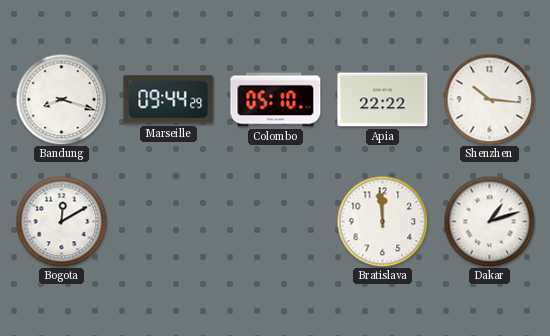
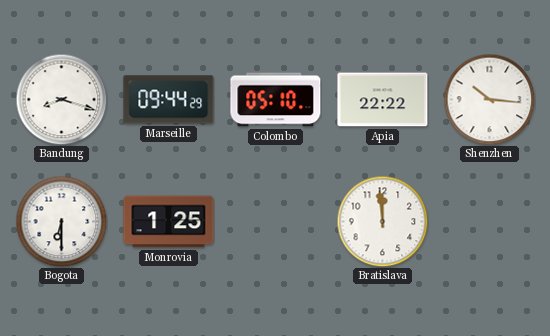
Bogota: 12:10 -> 6:30
Monrovia: none -> 1:25
Dakar: 1:12 -> none
